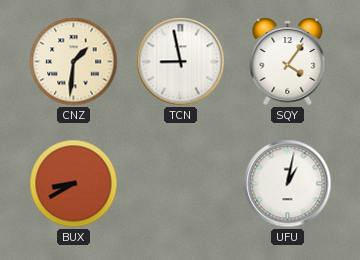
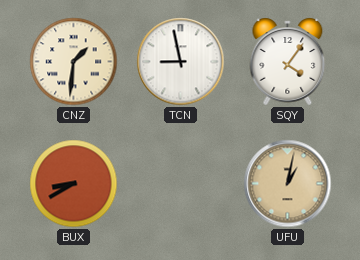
UFU dial: white -> champagne
